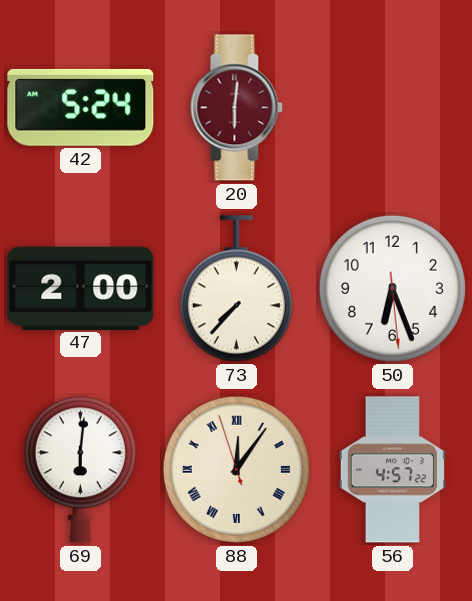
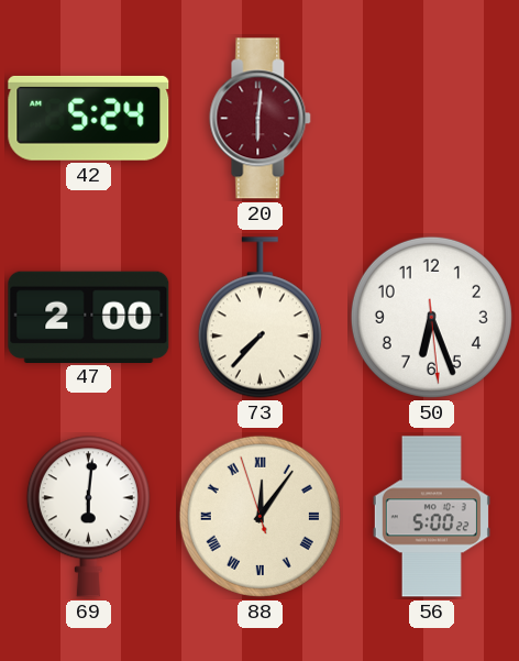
56: 4:57 -> 5:00
